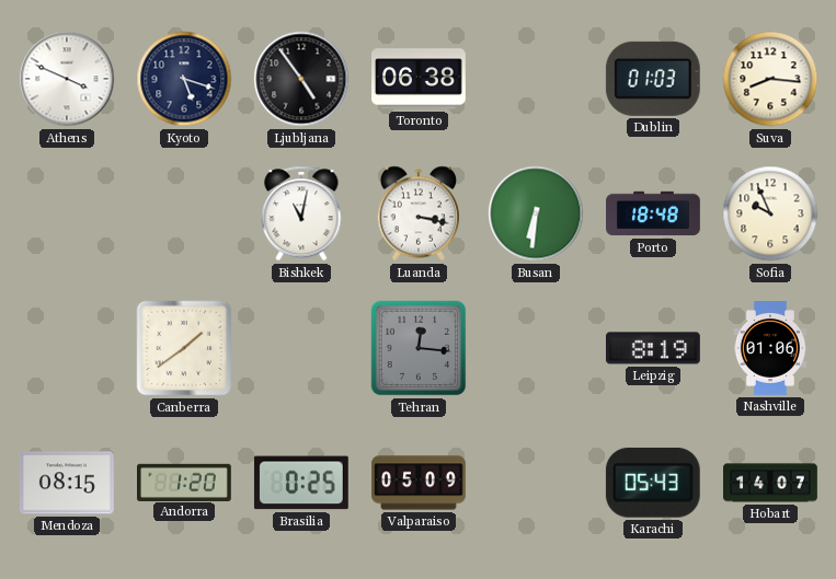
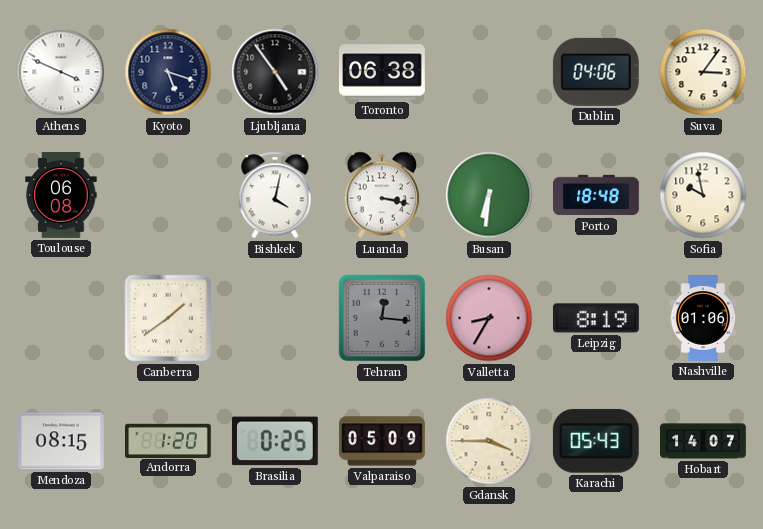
Dublin: 01:03 -> 04:06
Suva: 8:16 -> 3:06
Toulouse: none -> 06:08
Bishkek: 11:02 -> 4:02
Sofia: 9:56 -> 9:58
Valletta: none -> 8:35
Gdansk: none -> 3:45
